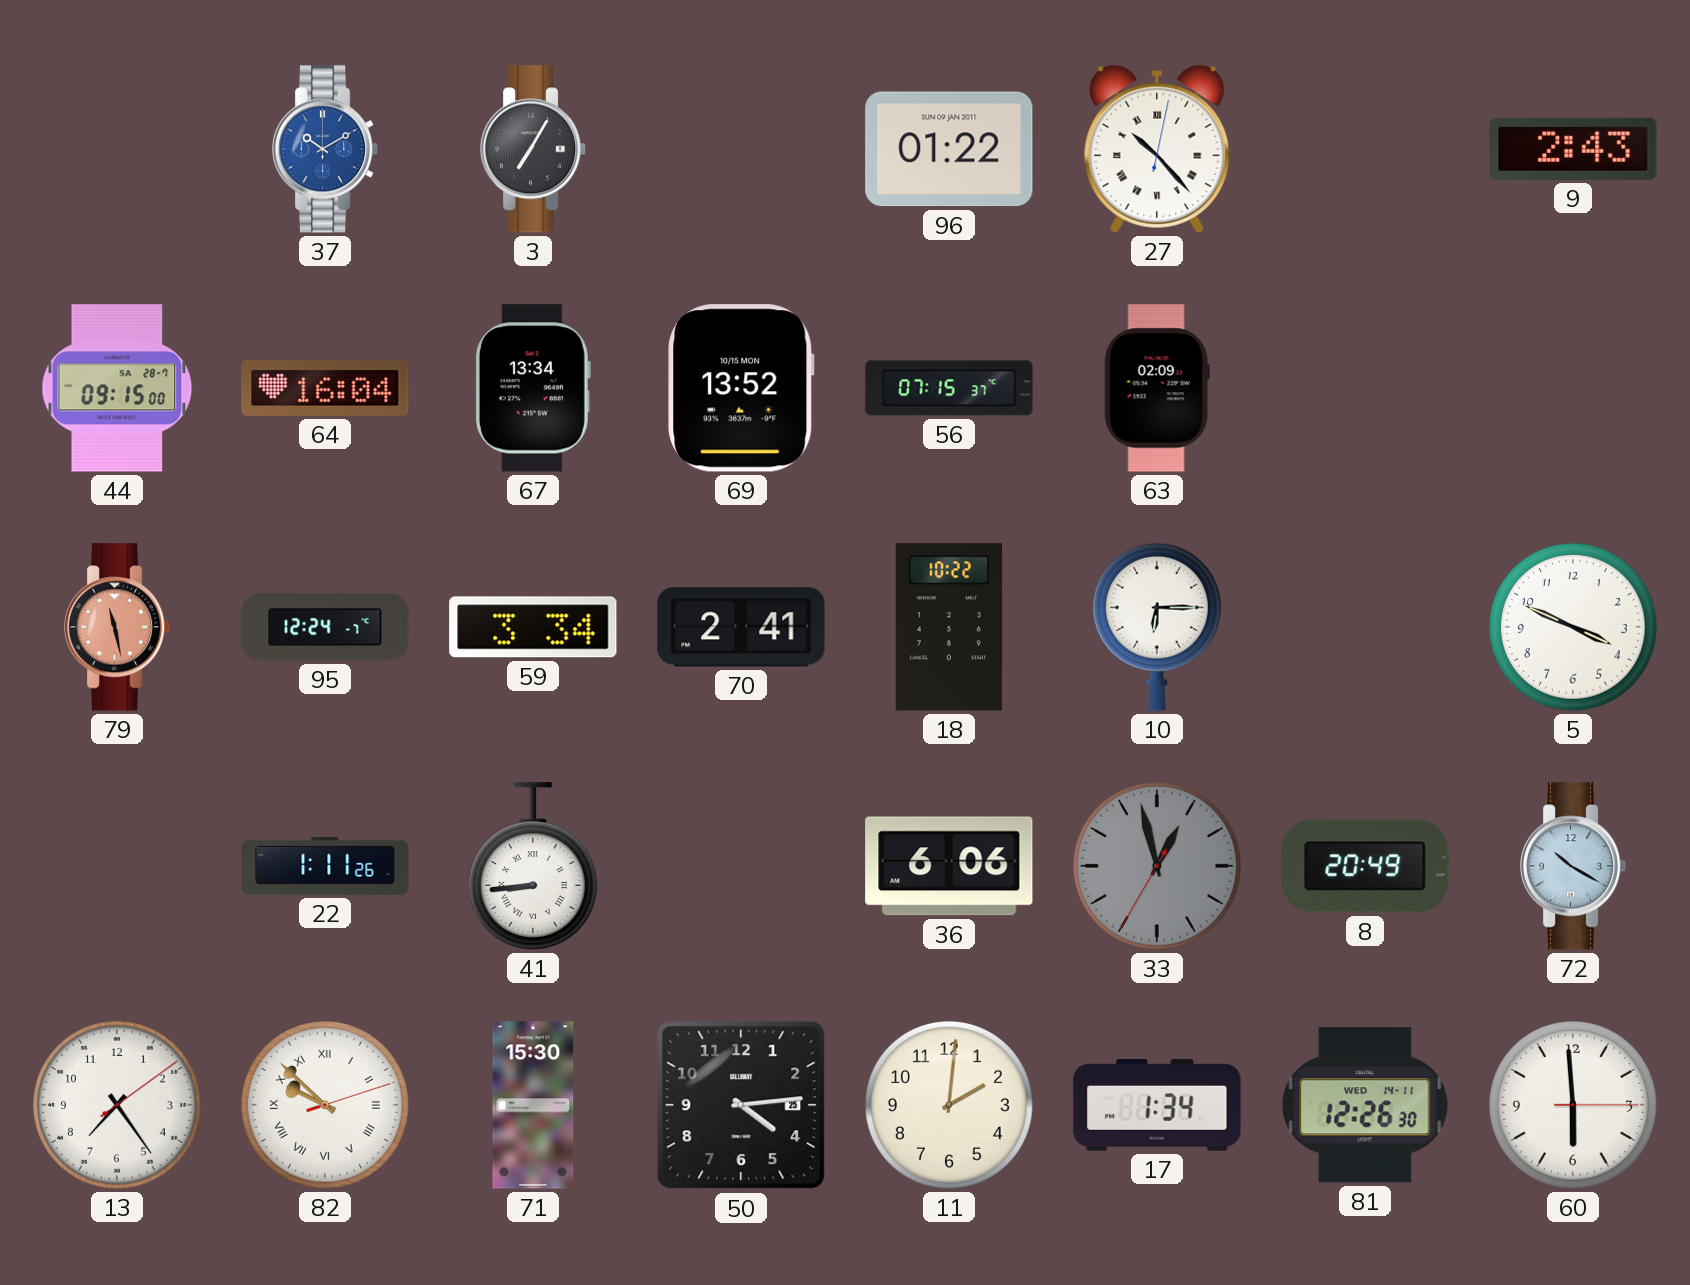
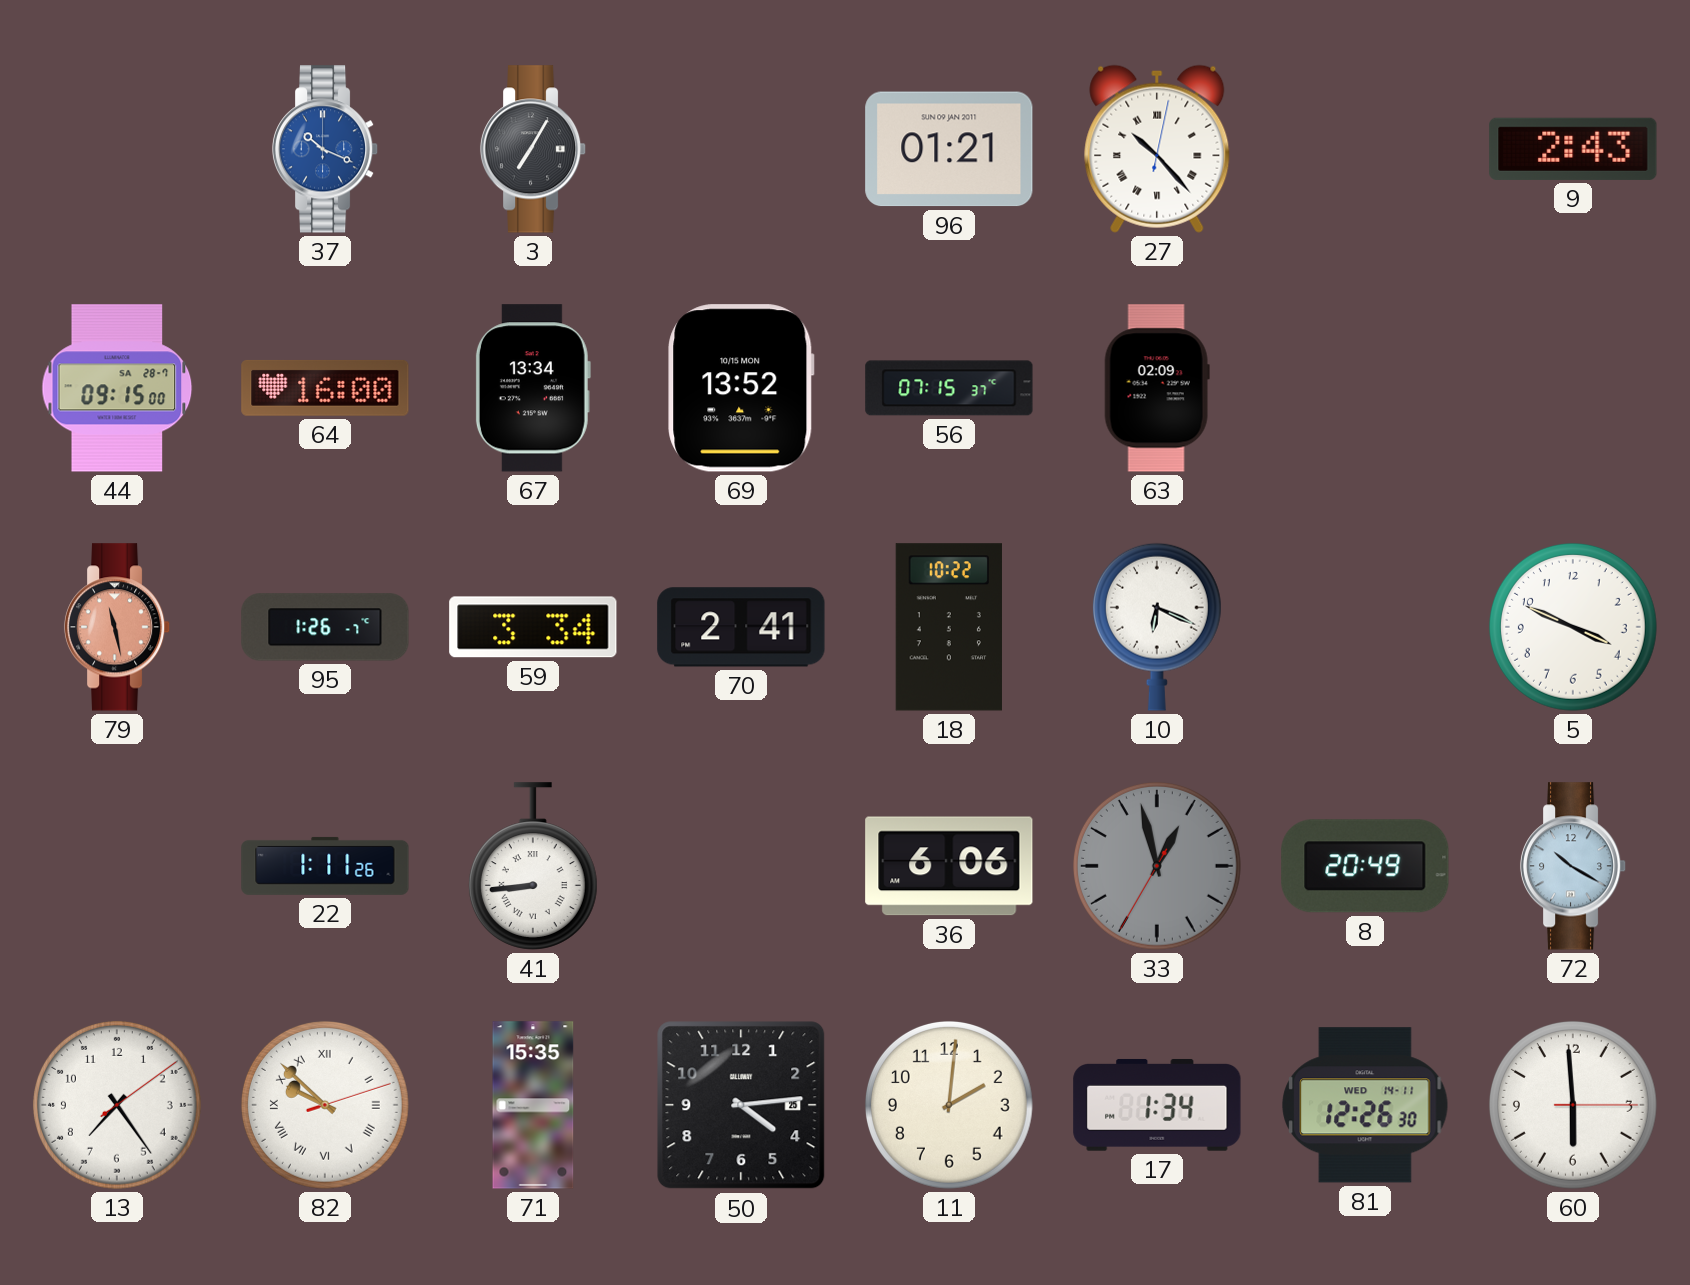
37: 10:10 -> 10:19
96: 01:22 -> 01:21
64: 16:04 -> 16:00
95: 12:24 -> 1:26
10: 6:15 -> 6:19
71: 15:30 -> 15:35
